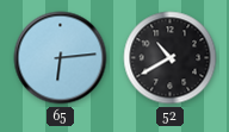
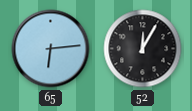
52: 10:40 -> 12:05
